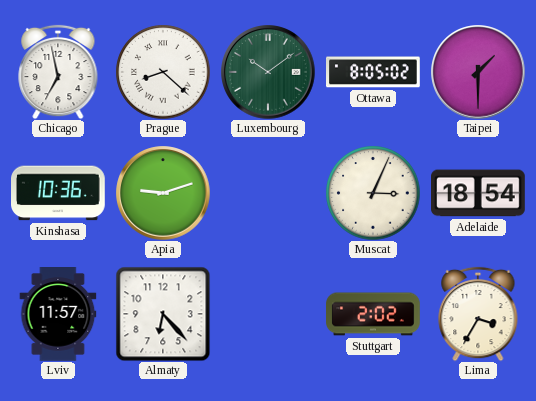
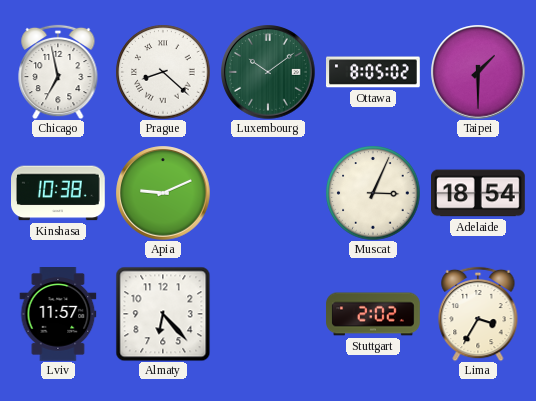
Kinshasa: 10:36 -> 10:38
Apia: 9:12 -> 9:11
